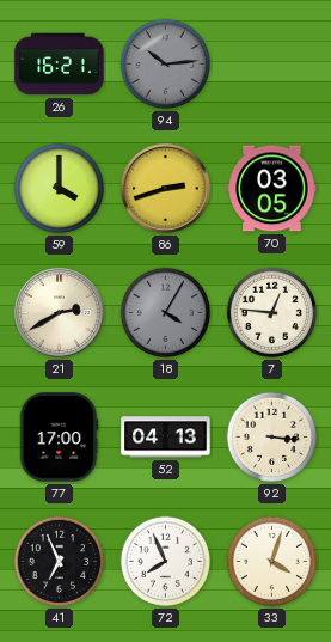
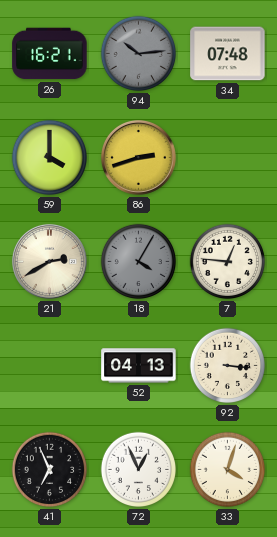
34: none -> 07:48
70: 03:05 -> none
77: 17:00 -> none
72: 7:56 -> 12:56
